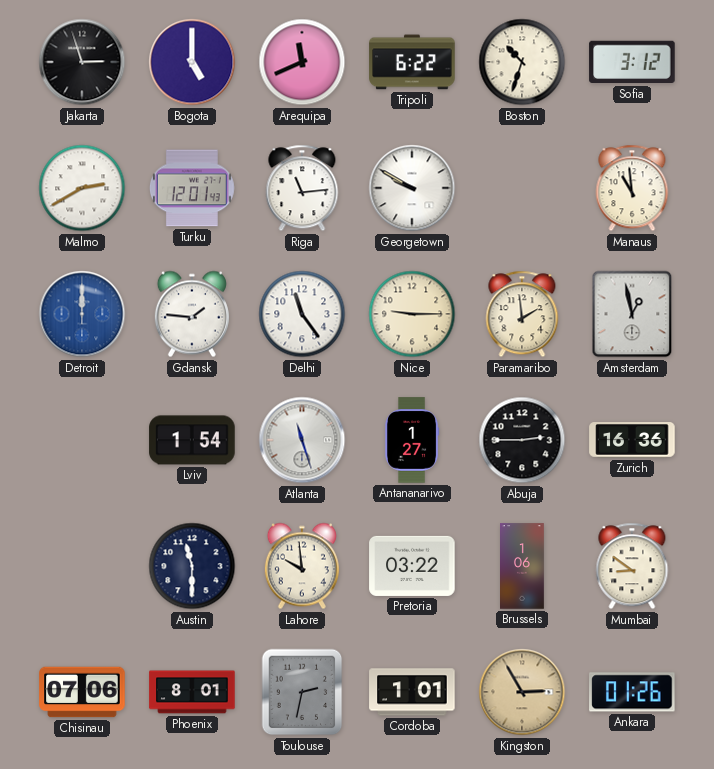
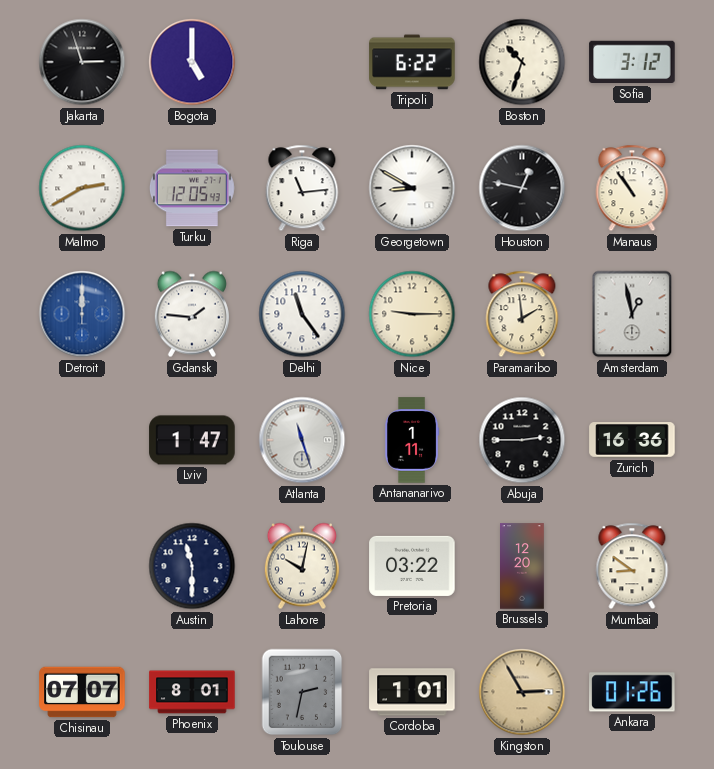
Arequipa: 11:41 -> none
Turku: 12:01 -> 12:05
Georgetown: 9:50 -> 8:50
Houston: none -> 12:47
Manaus: 10:59 -> 10:54
Lviv: 1:54 -> 1:47
Antananarivo: 1:27 -> 1:11
Lahore: 9:59 -> 10:02
Brussels: 1:06 -> 12:20
Chisinau: 07:06 -> 07:07
